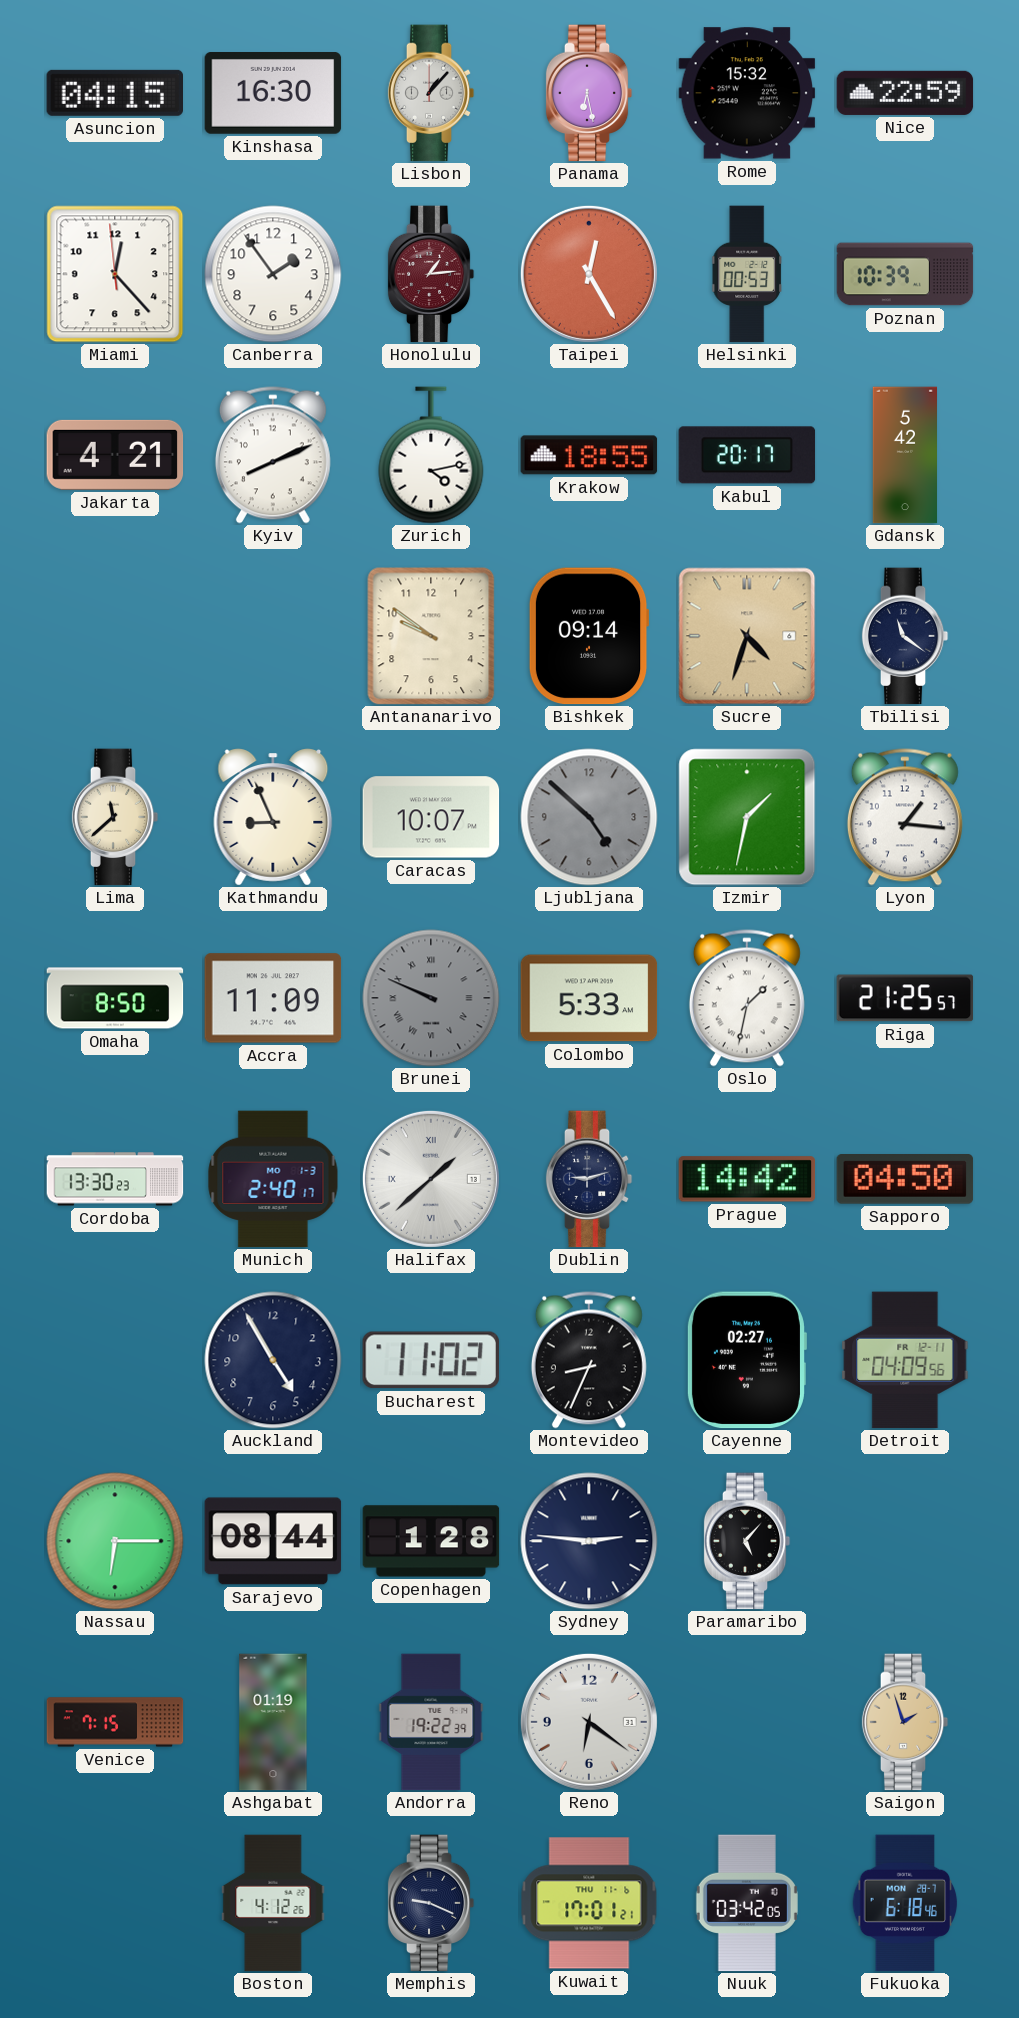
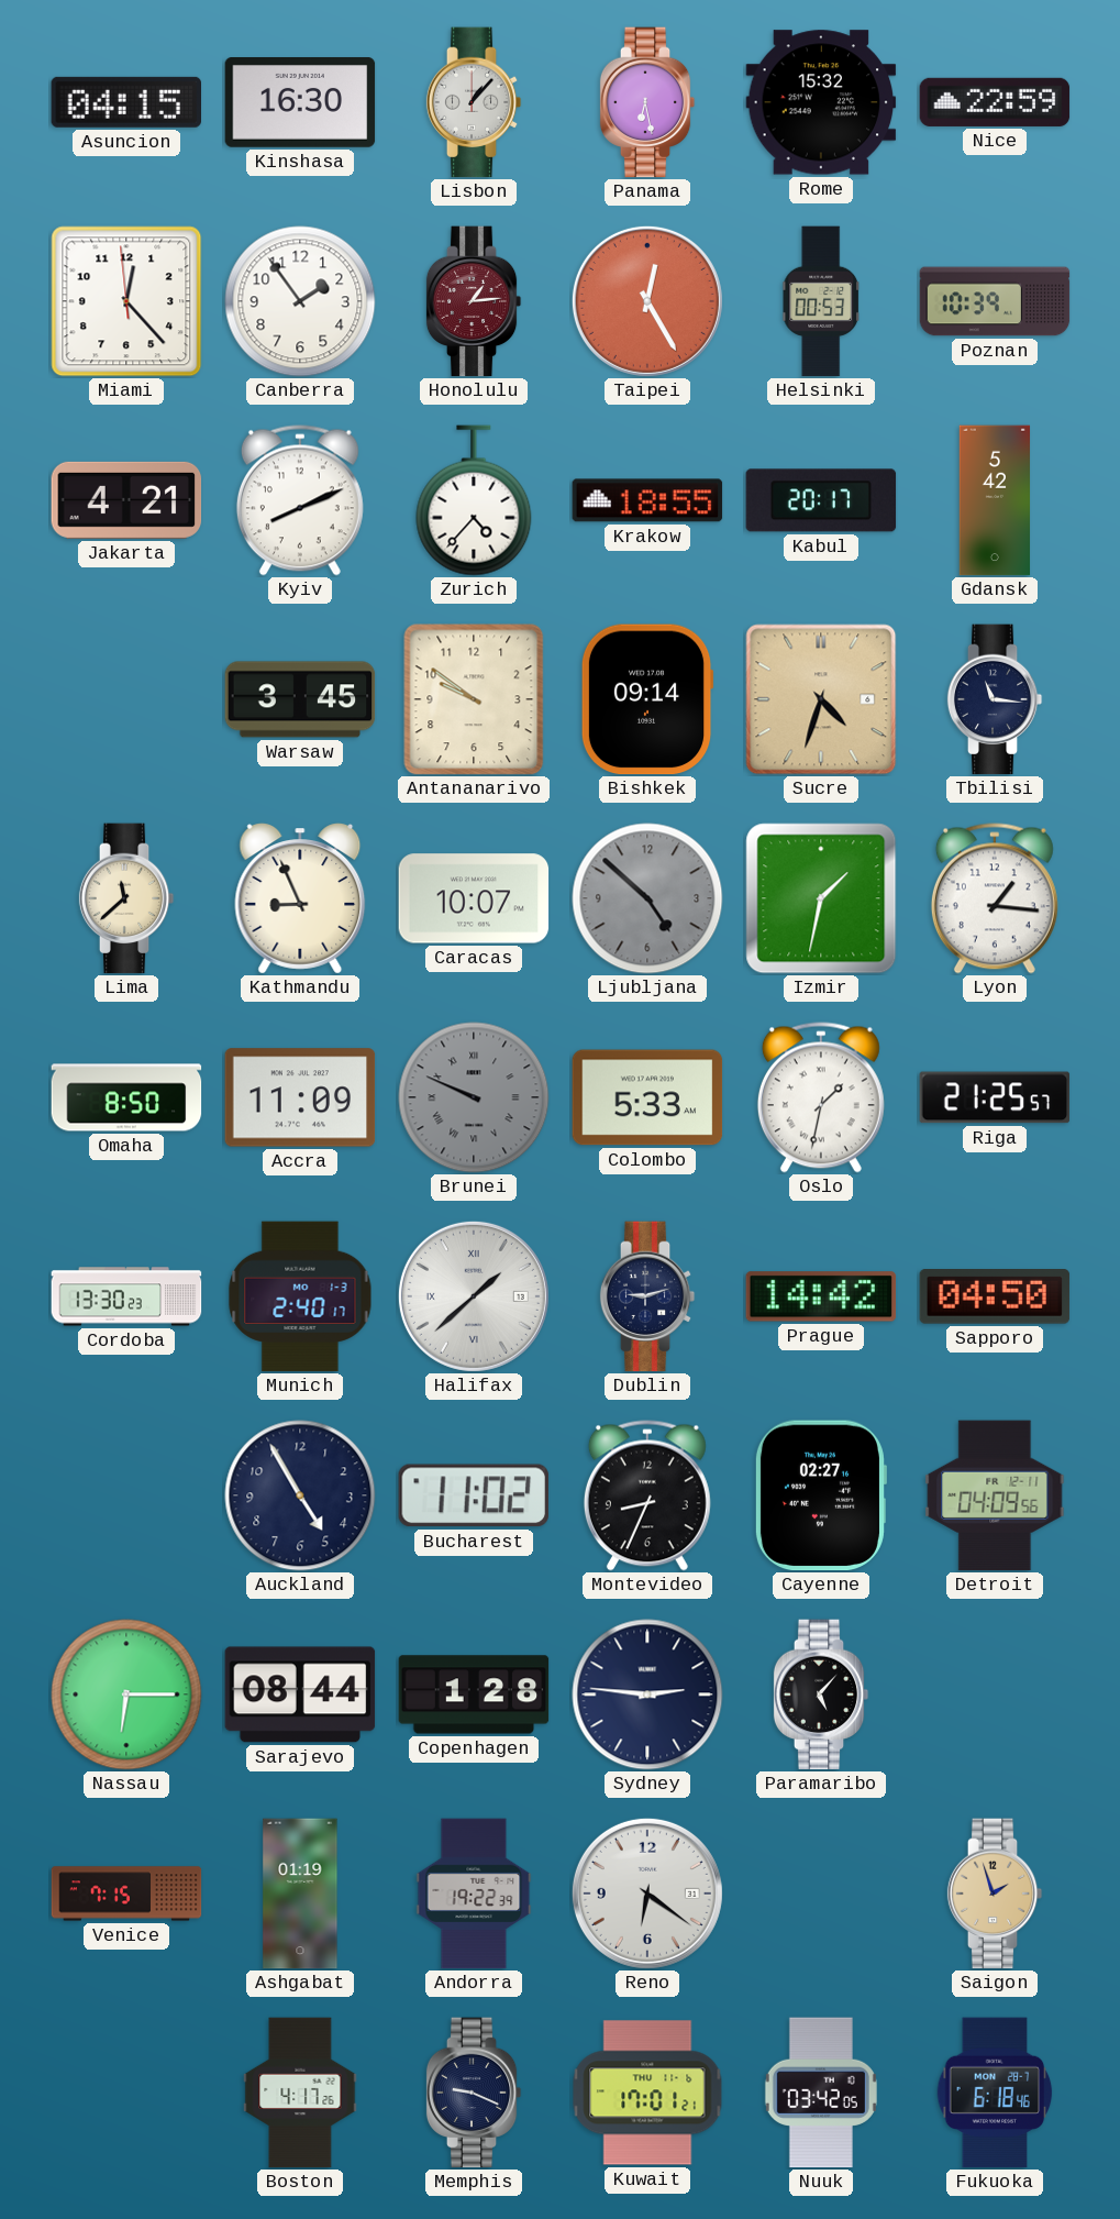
Zurich: 4:13 -> 4:37
Warsaw: none -> 3:45
Tbilisi: 11:21 -> 11:16
Boston: 4:12 -> 4:17
